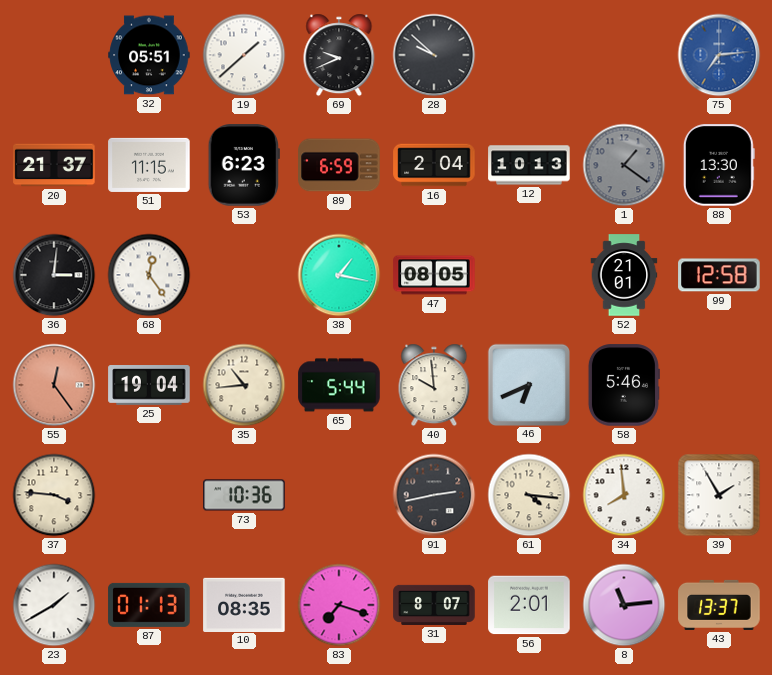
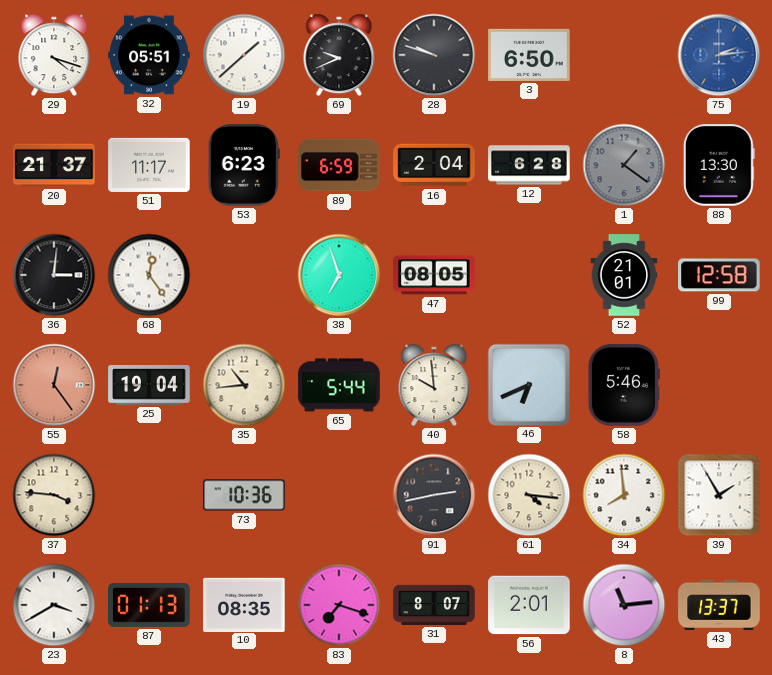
29: none -> 4:18
28: 9:52 -> 9:48
3: none -> 6:50
75: 7:14 -> 2:14
51: 11:15 -> 11:17
12: 10:13 -> 6:28
38: 1:17 -> 6:57
23: 1:40 -> 3:40
